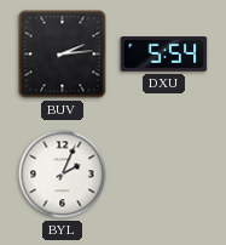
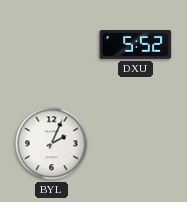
BUV: 2:14 -> none
DXU: 5:54 -> 5:52
